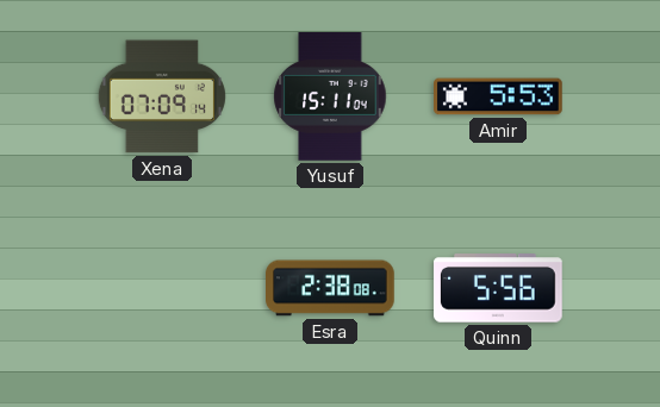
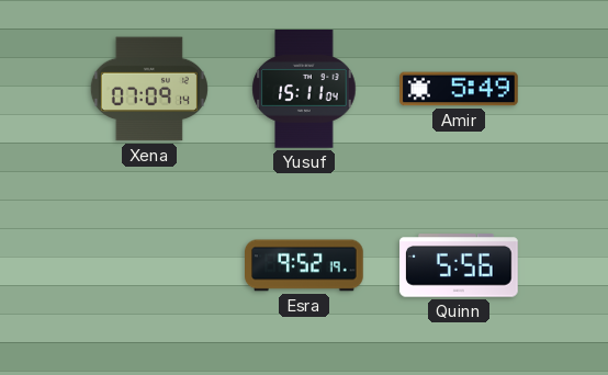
Amir: 5:53 -> 5:49
Esra: 2:38 -> 9:52
